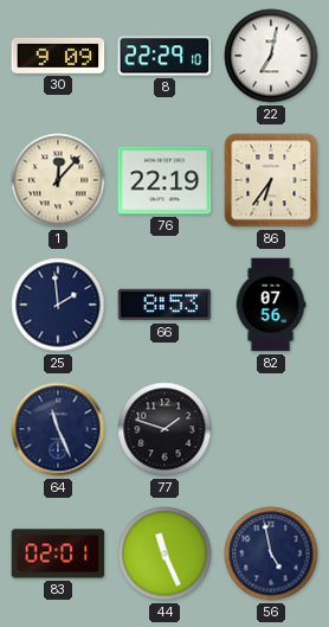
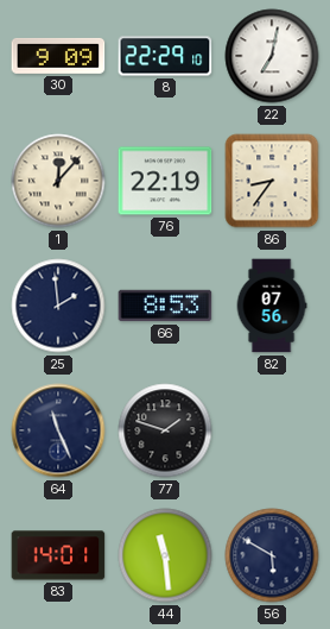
86: 6:36 -> 8:36
83: 02:01 -> 14:01
44: 11:26 -> 11:29
56: 4:58 -> 5:50
